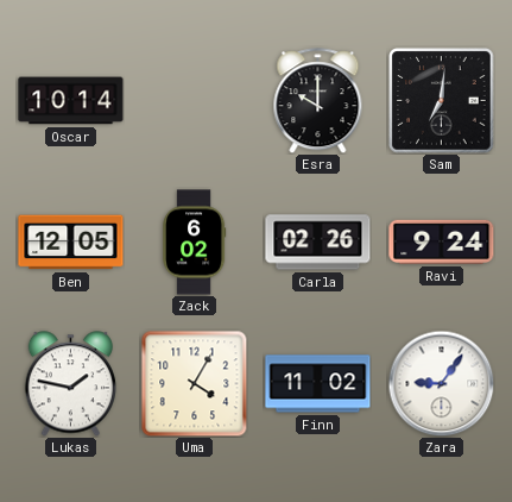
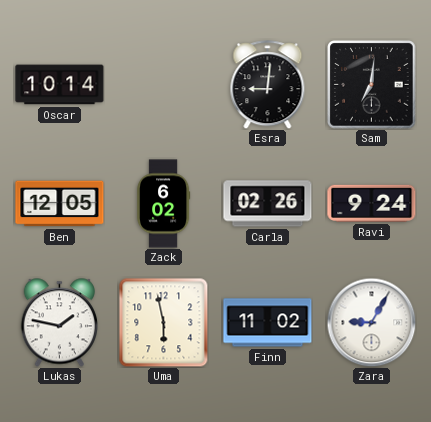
Esra: 10:00 -> 9:01
Uma: 4:05 -> 5:58
Zara: 9:06 -> 9:05
